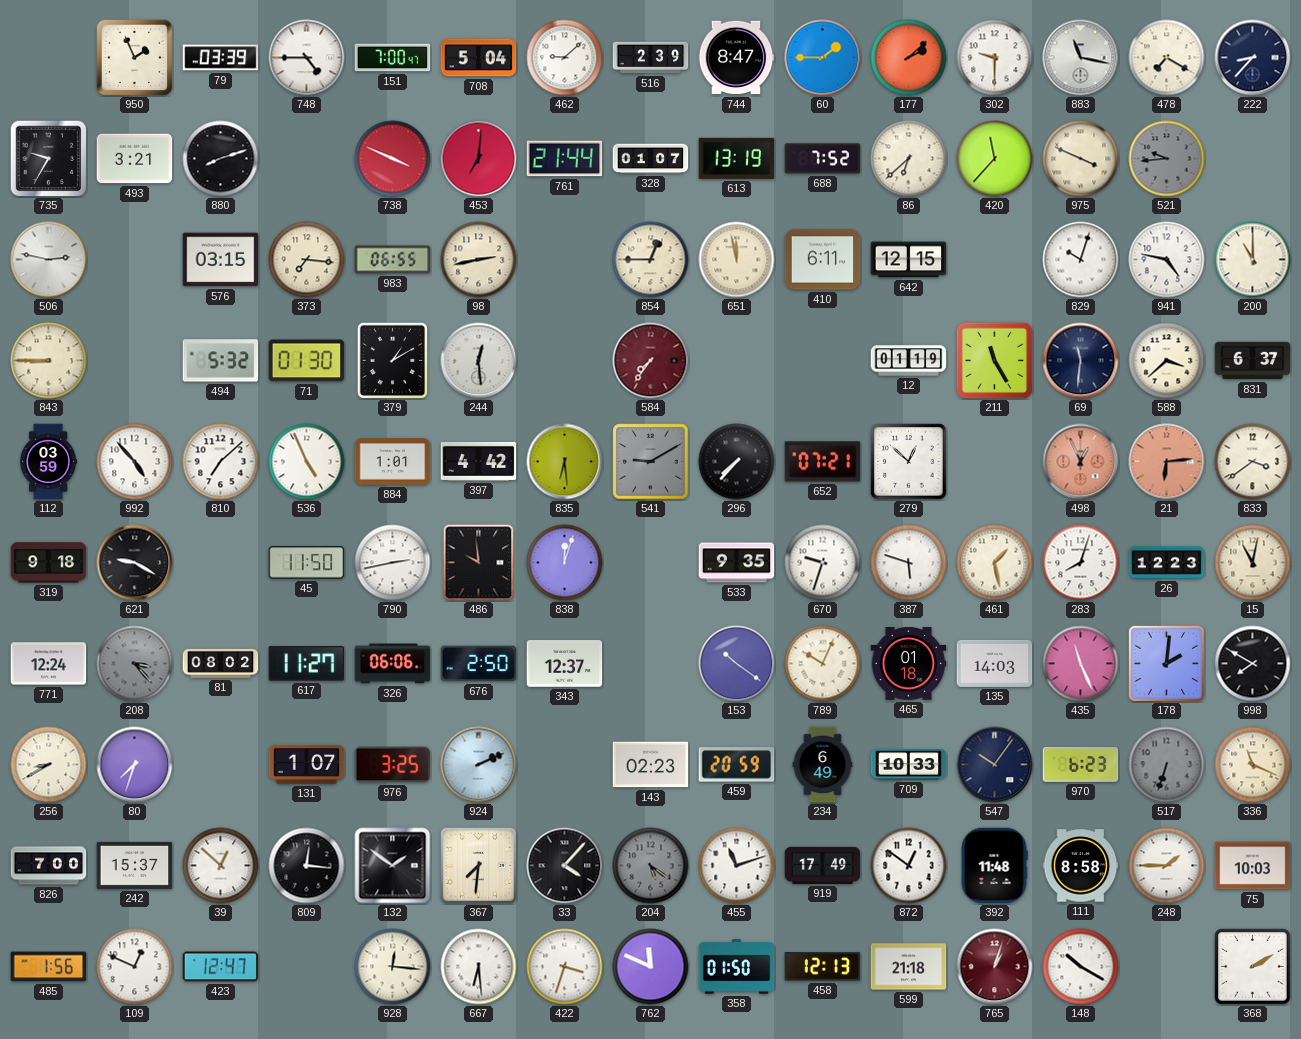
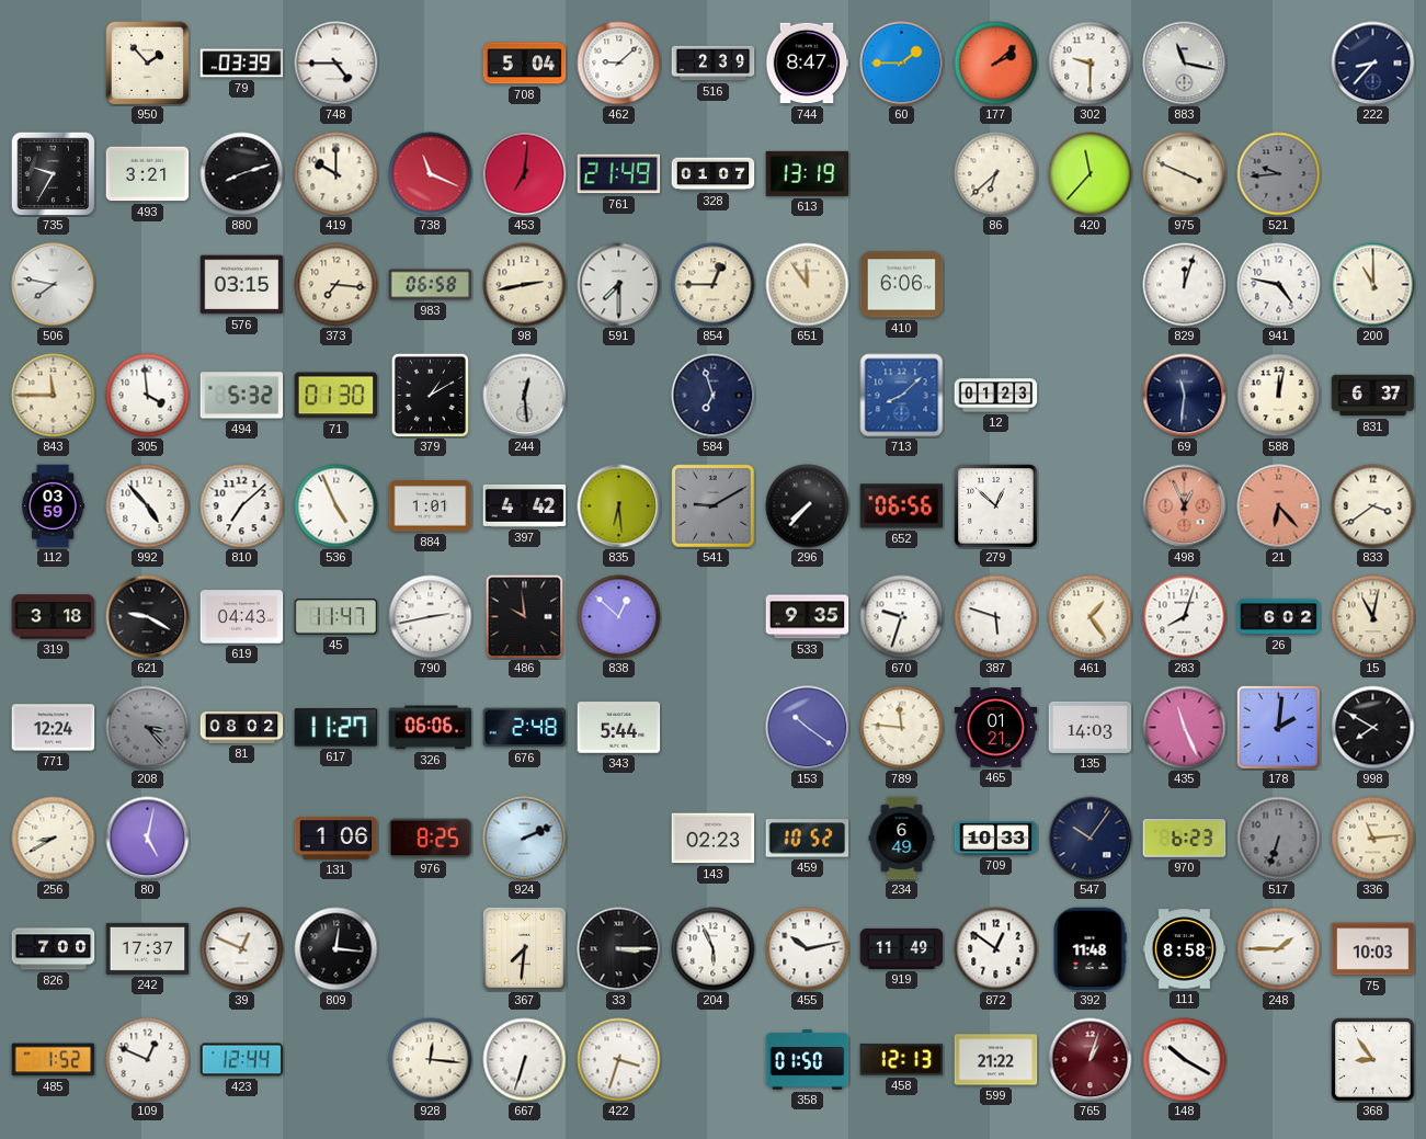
950: 1:56 -> 1:53
151: 7:00 -> none
478: 7:20 -> none
419: none -> 10:00
738: 3:49 -> 11:19
761: 21:44 -> 21:49
688: 7:52 -> none
506: 2:47 -> 7:47
983: 06:55 -> 06:58
591: none -> 7:30
651: 11:58 -> 11:54
410: 6:11 -> 6:06
642: 12:15 -> none
829: 10:03 -> 12:03
843: 8:45 -> 11:45
305: none -> 3:59
584: 7:36 -> 6:57
584 dial: burgundy -> navy
713: none -> 8:08
12: 01:19 -> 01:23
211: 11:25 -> none
588: 3:38 -> 12:02
652: 07:21 -> 06:56
21: 6:14 -> 6:23
319: 9:18 -> 3:18
619: none -> 04:43
45: 11:50 -> 11:47
838: 12:03 -> 12:52
461: 1:28 -> 1:24
26: 12:23 -> 6:02
676: 2:50 -> 2:48
343: 12:37 -> 5:44
789: 10:04 -> 11:46
465: 01:18 -> 01:21
80: 7:33 -> 5:02
131: 1:07 -> 1:06
976: 3:25 -> 8:25
459: 20:59 -> 10:52
336: 11:19 -> 11:14
242: 15:37 -> 17:37
39: 12:52 -> 12:49
132: 1:51 -> none
33: 4:07 -> 3:15
204: 5:21 -> 5:56
204 dial: grey -> white
455: 11:12 -> 10:13
919: 17:49 -> 11:49
485: 1:56 -> 1:52
423: 12:47 -> 12:44
667: 6:29 -> 6:33
762: 11:49 -> none
599: 21:18 -> 21:22
368: 2:10 -> 8:54
